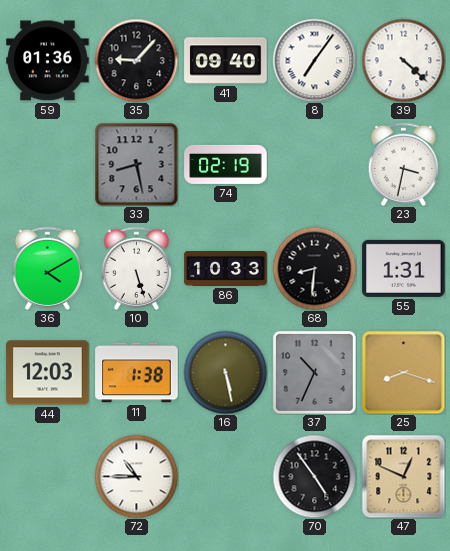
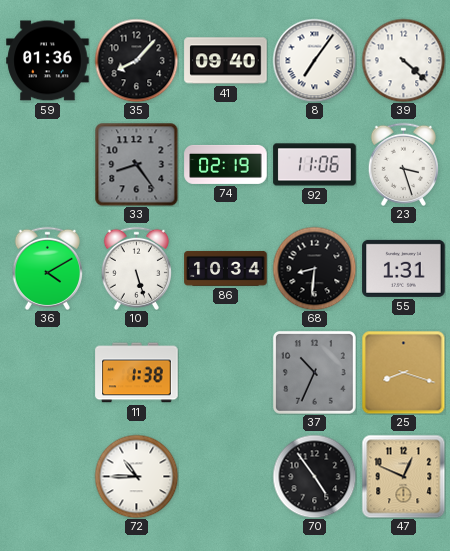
35: 9:07 -> 8:07
33: 8:28 -> 8:24
92: none -> 11:06
23: 3:32 -> 3:27
86: 10:33 -> 10:34
44: 12:03 -> none
16: 5:28 -> none
